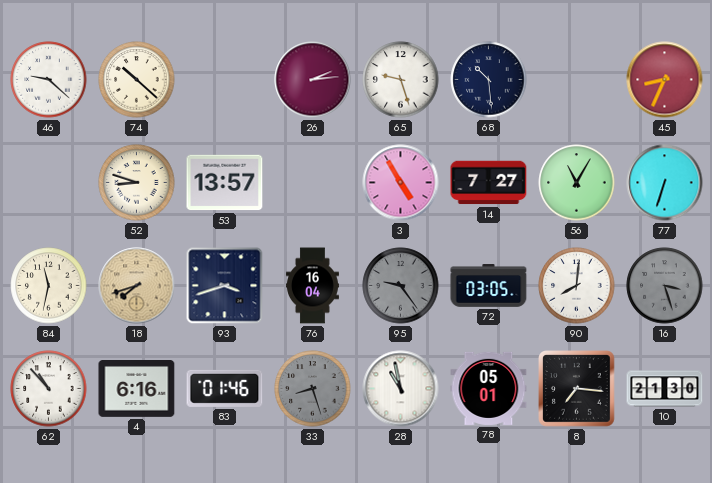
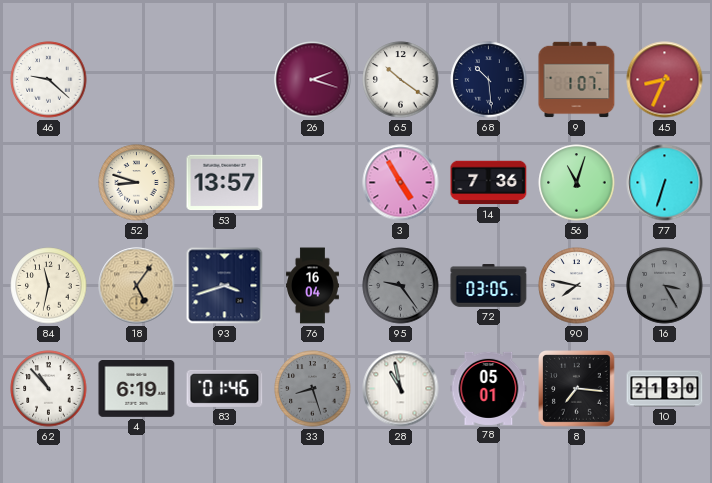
74: 10:22 -> none
26: 2:14 -> 2:18
65: 9:27 -> 10:21
9: none -> 1:07
14: 7:27 -> 7:36
56: 11:05 -> 11:03
18: 7:42 -> 5:06
90: 8:01 -> 7:47
16: 3:27 -> 3:25
4: 6:16 -> 6:19
